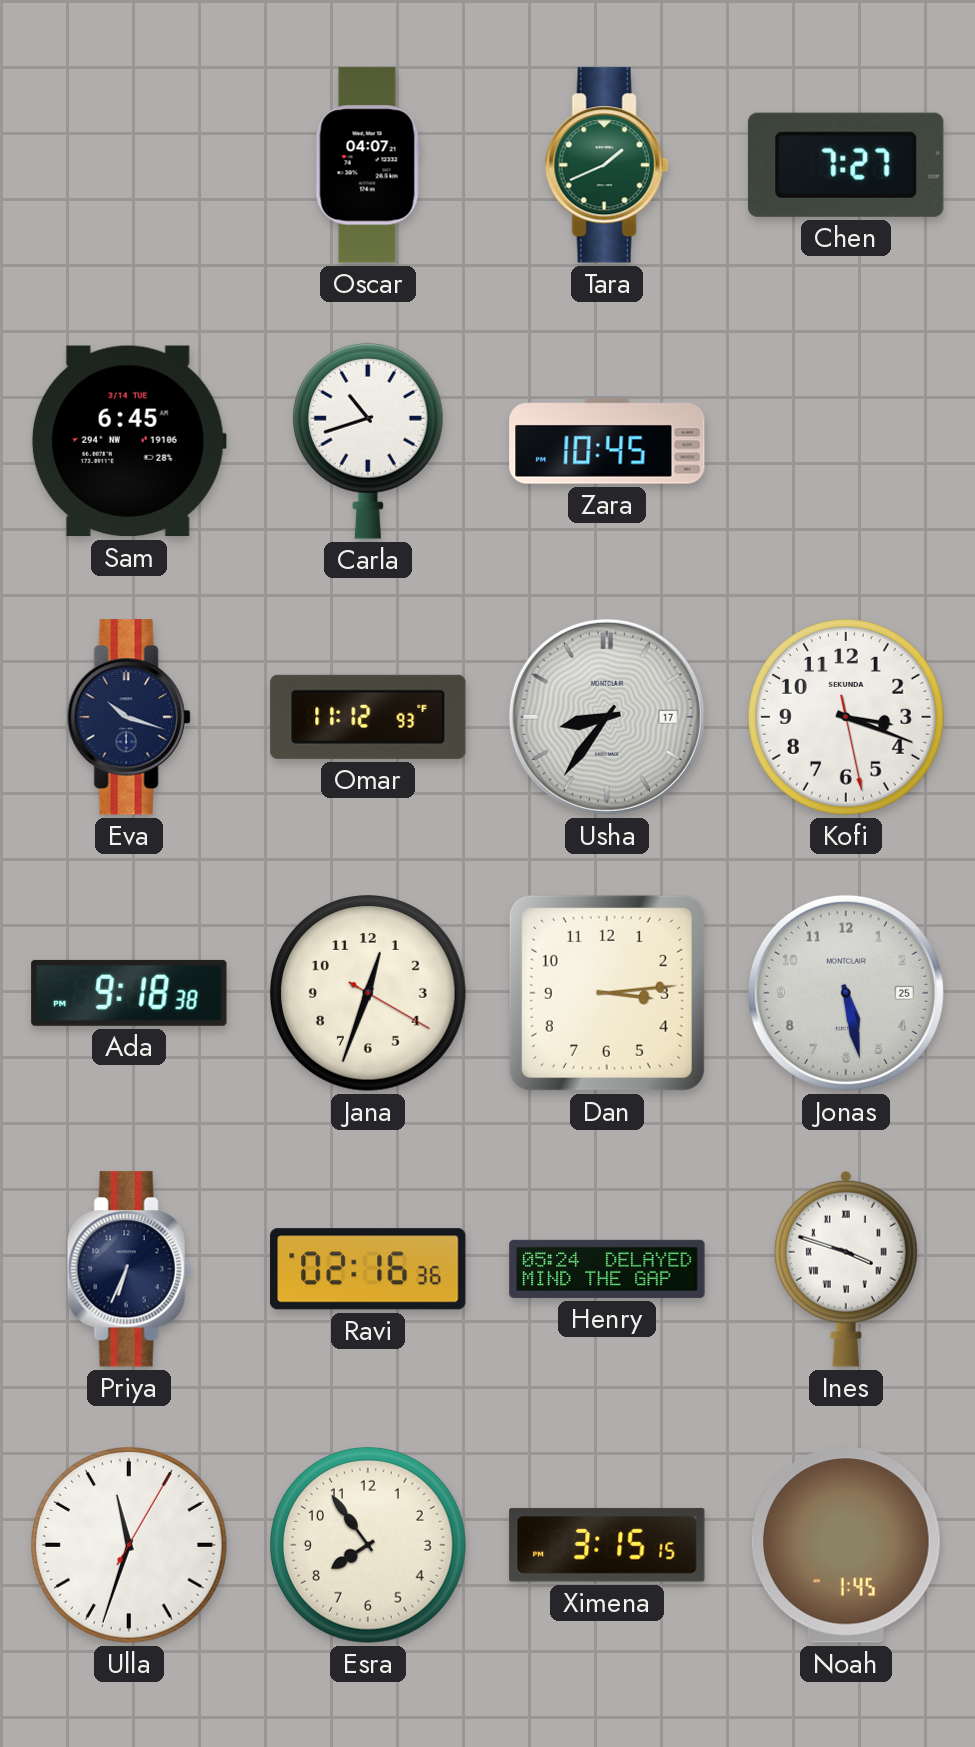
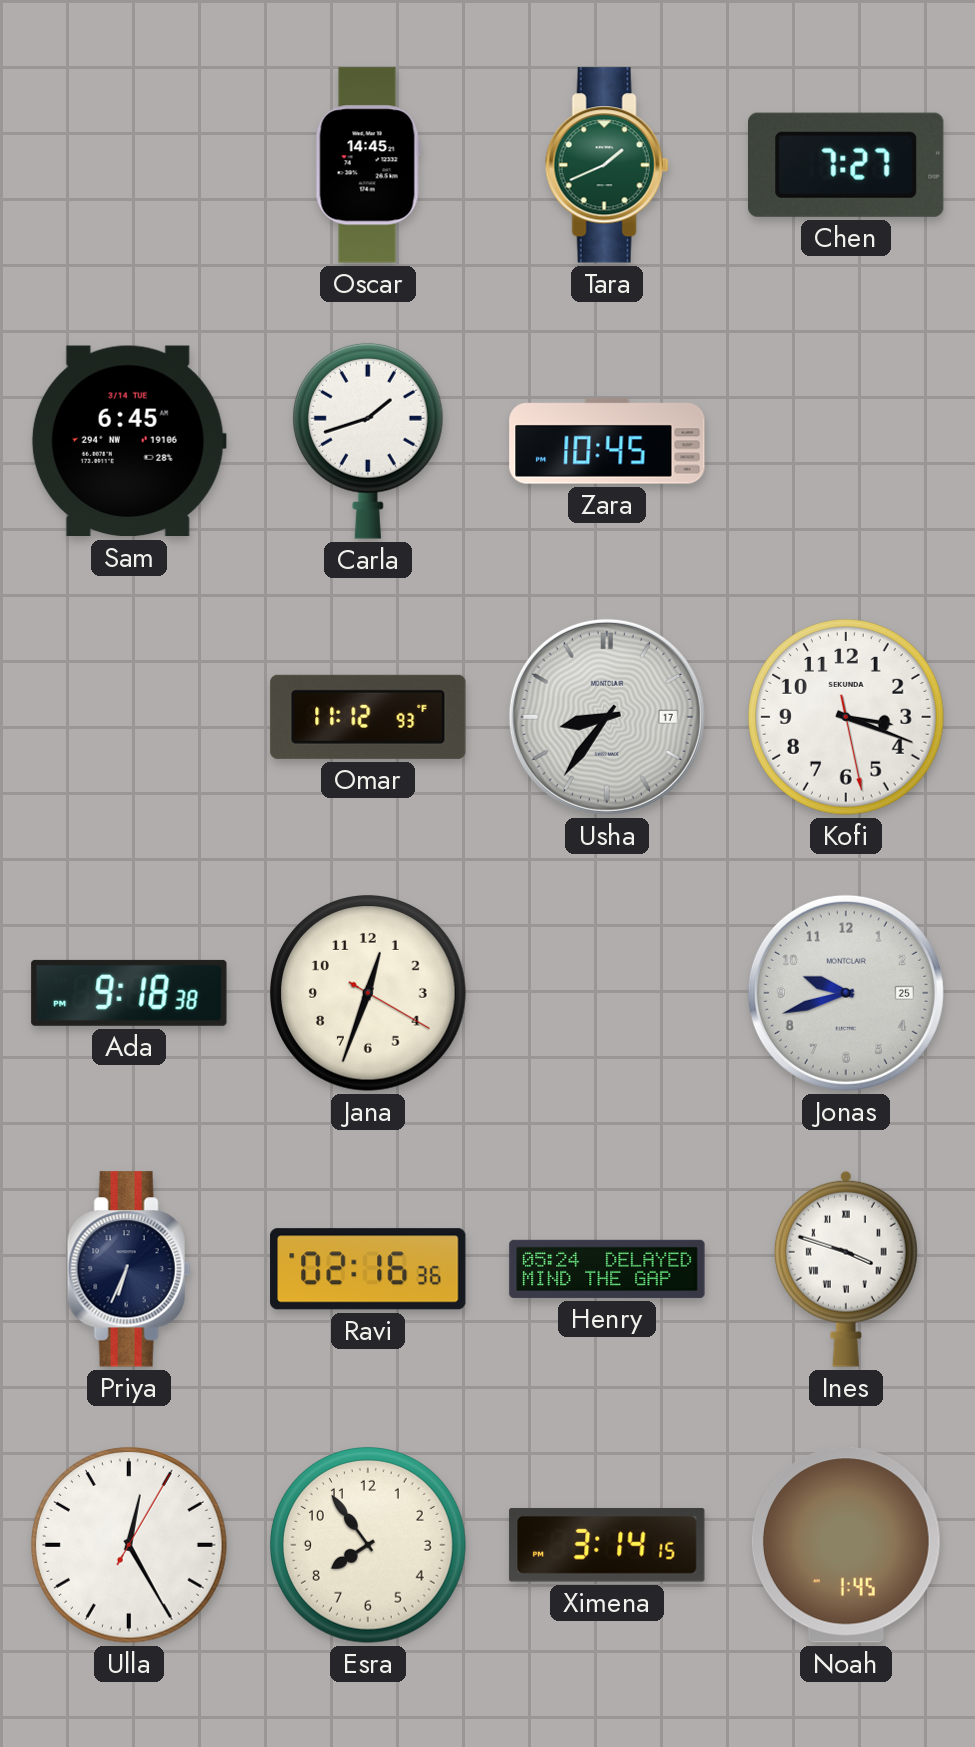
Oscar: 04:07 -> 14:45
Carla: 10:42 -> 1:42
Eva: 10:18 -> none
Dan: 3:14 -> none
Jonas: 5:28 -> 9:42
Ulla: 11:33 -> 12:25
Ximena: 3:15 -> 3:14
